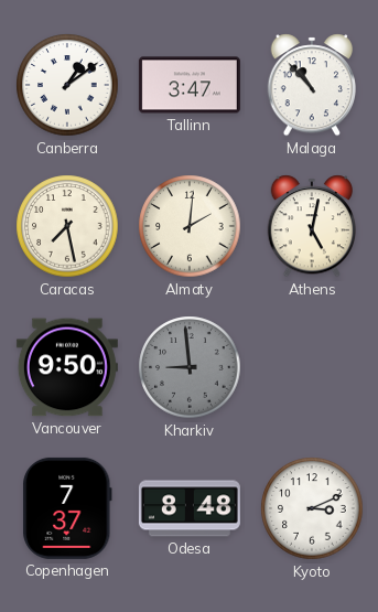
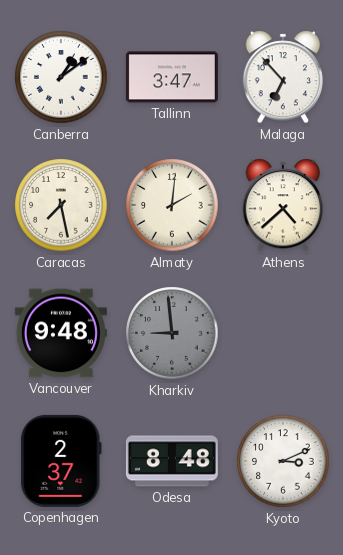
Malaga: 10:53 -> 6:53
Athens: 5:02 -> 4:38
Vancouver: 9:50 -> 9:48
Copenhagen: 7:37 -> 2:37
